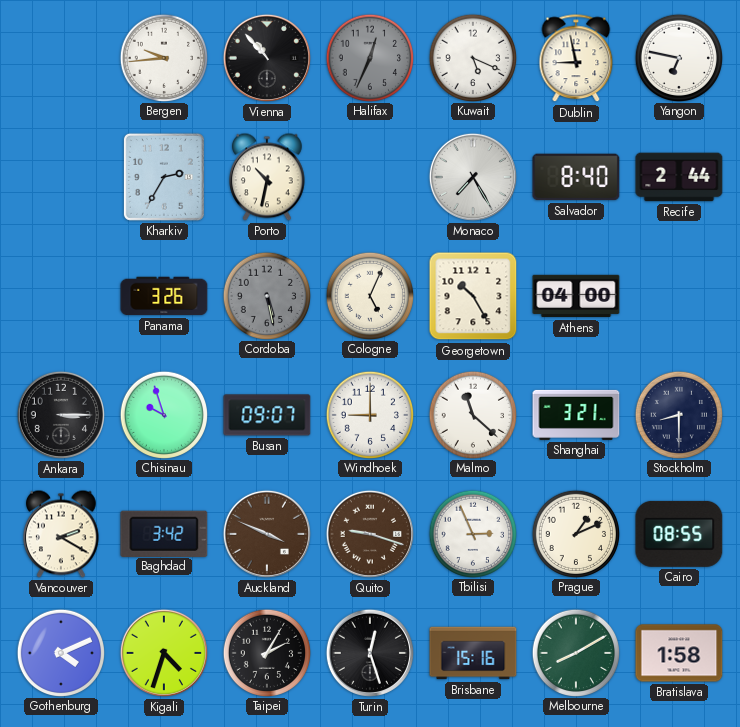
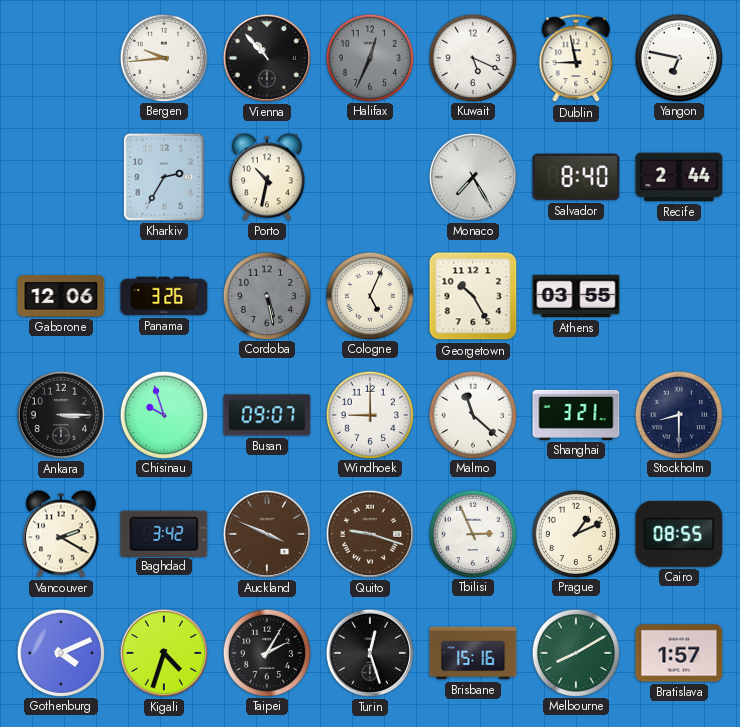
Gaborone: none -> 12:06
Athens: 04:00 -> 03:55
Bratislava: 1:58 -> 1:57
